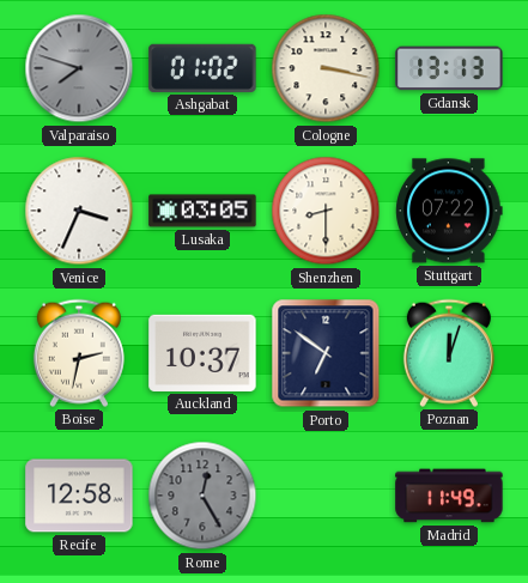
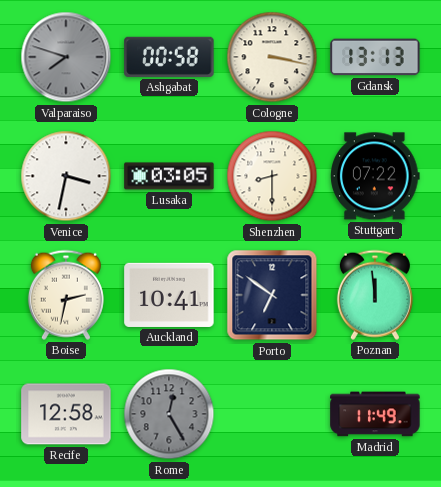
Ashgabat: 01:02 -> 00:58
Venice: 3:34 -> 3:32
Auckland: 10:37 -> 10:41
Poznan: 12:03 -> 11:59
